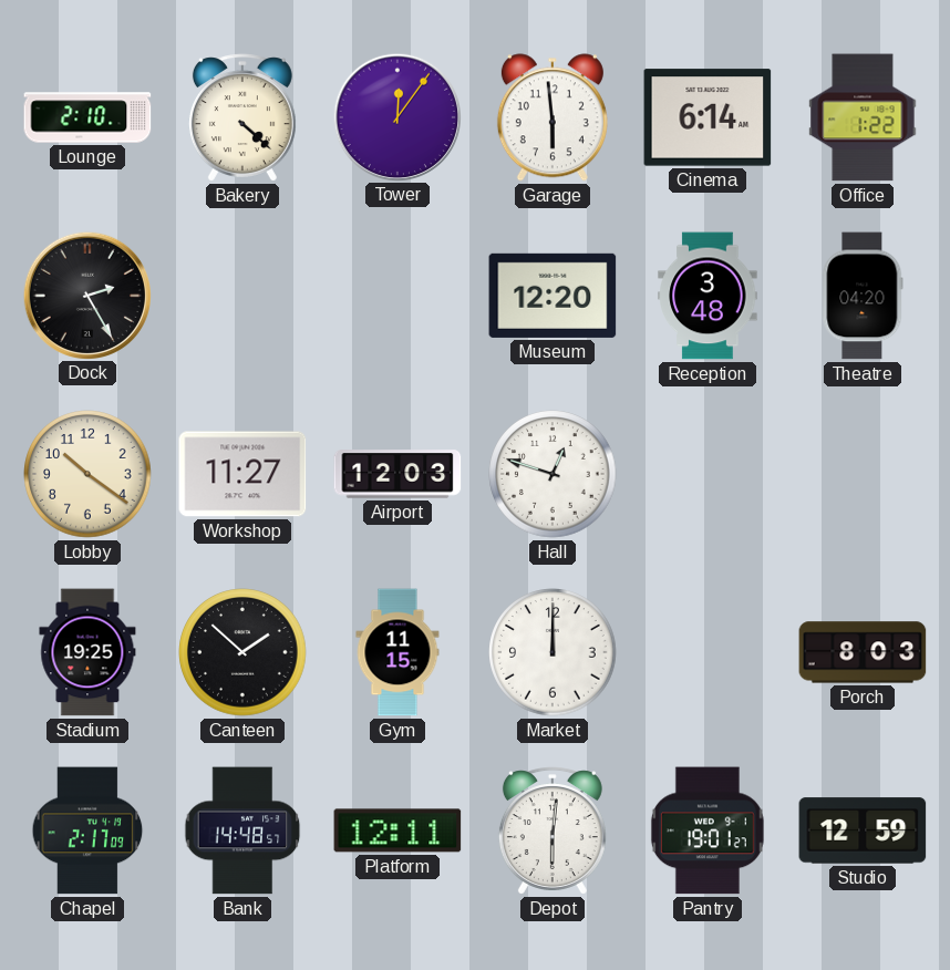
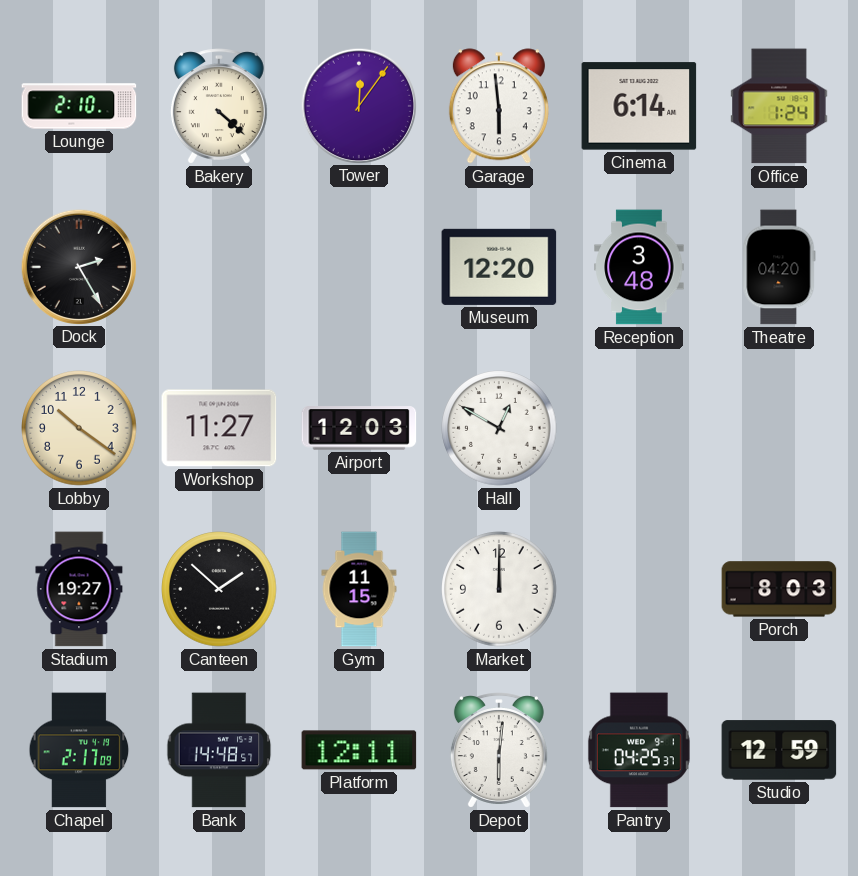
Office: 1:22 -> 1:24
Hall: 12:48 -> 12:50
Stadium: 19:25 -> 19:27
Pantry: 19:01 -> 04:25
